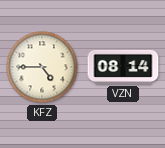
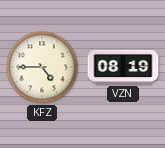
VZN: 08:14 -> 08:19
